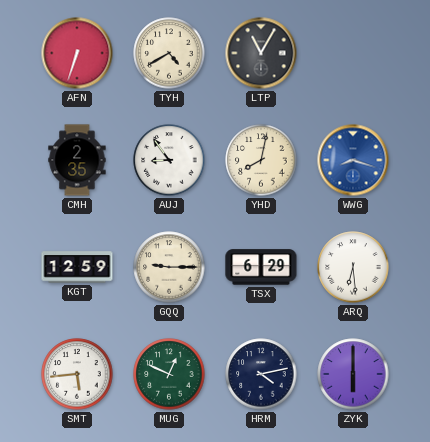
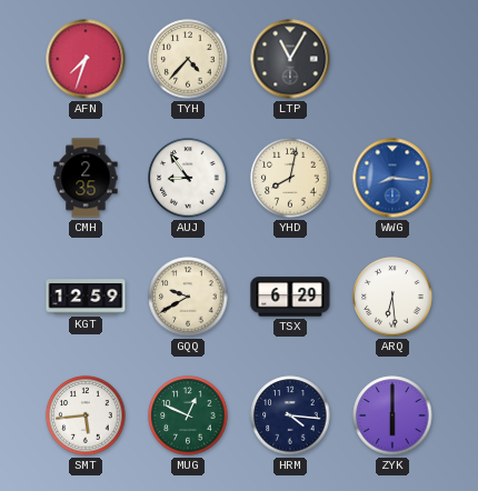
AFN: 6:33 -> 7:33
TYH: 4:40 -> 4:37
WWG: 8:18 -> 8:16
GQQ: 9:15 -> 9:40
HRM: 4:13 -> 4:16
